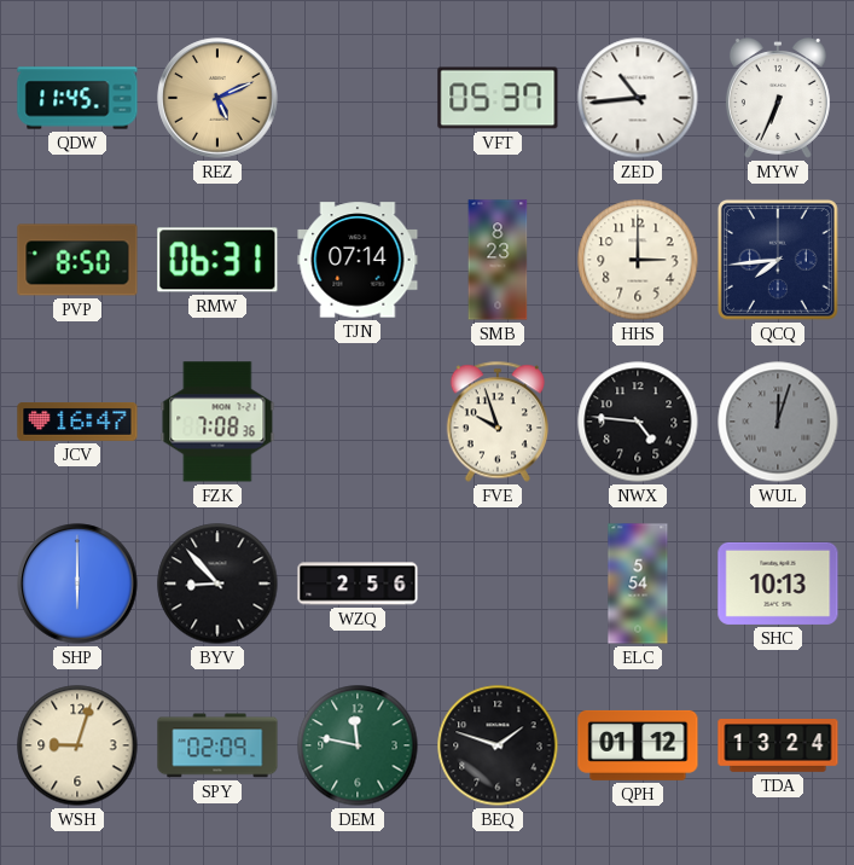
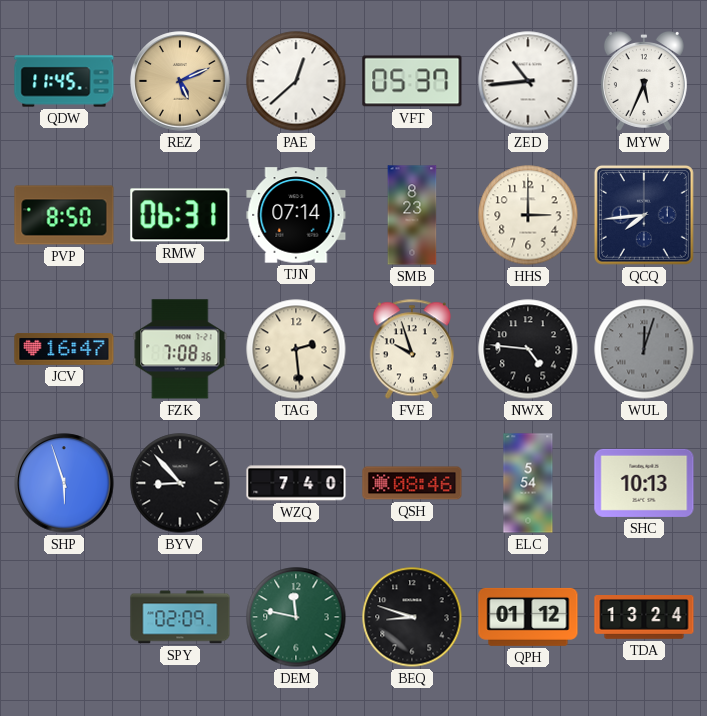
PAE: none -> 12:38
MYW: 6:34 -> 5:34
TAG: none -> 2:29
SHP: 6:00 -> 5:57
WZQ: 2:56 -> 7:40
QSH: none -> 08:46
WSH: 9:03 -> none
BEQ: 1:48 -> 8:48
